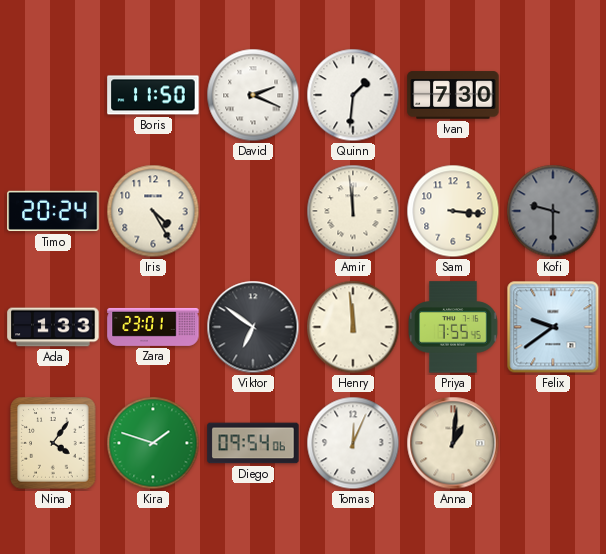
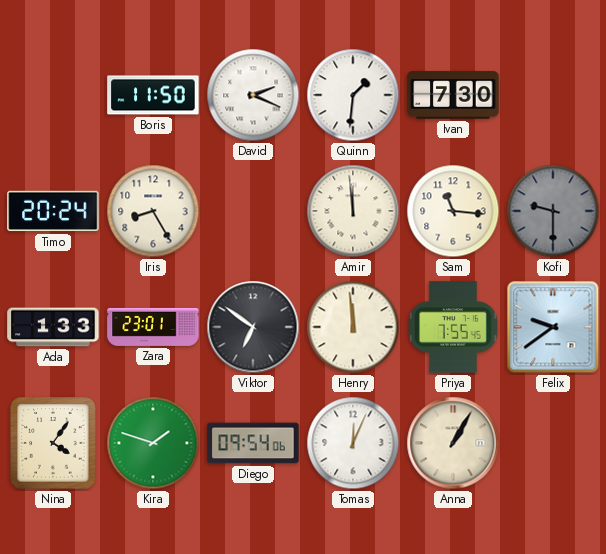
Iris: 4:25 -> 8:25
Sam: 3:16 -> 11:16
Anna: 1:01 -> 1:05
